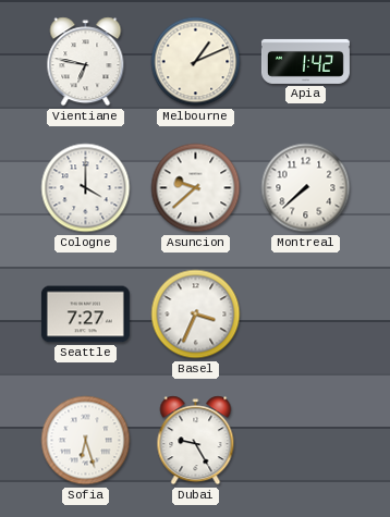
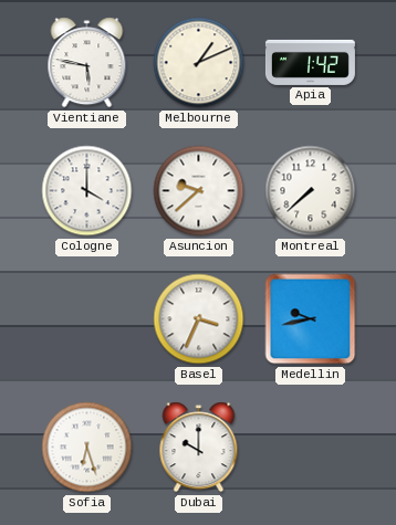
Vientiane: 6:47 -> 5:47
Seattle: 7:27 -> none
Medellin: none -> 9:43
Dubai: 9:25 -> 10:00
